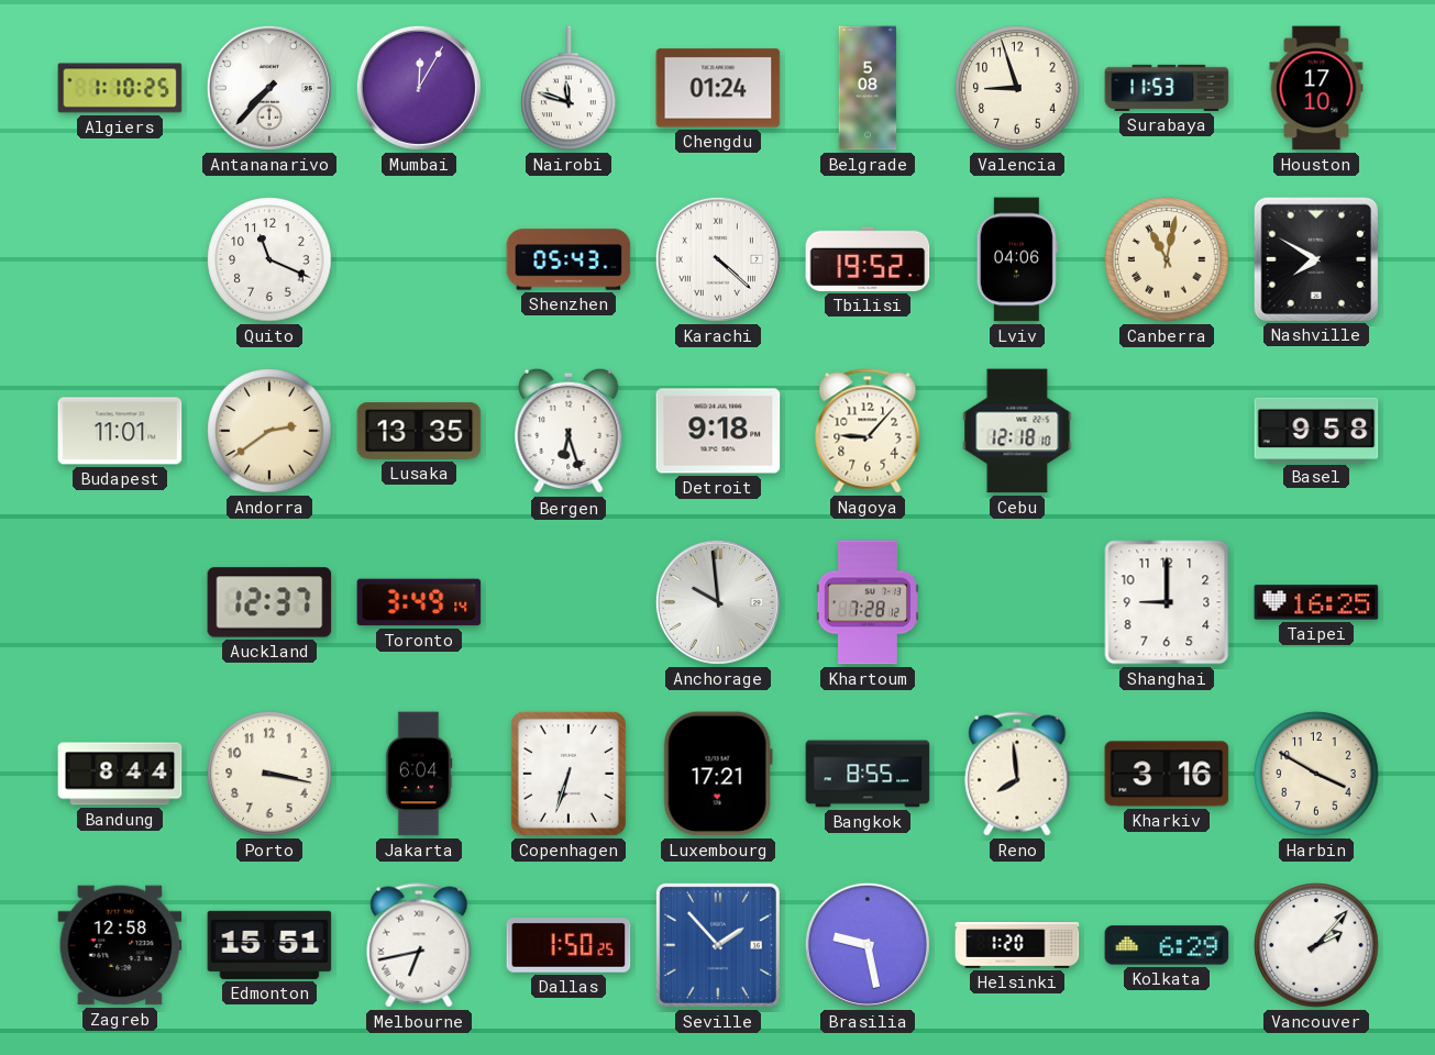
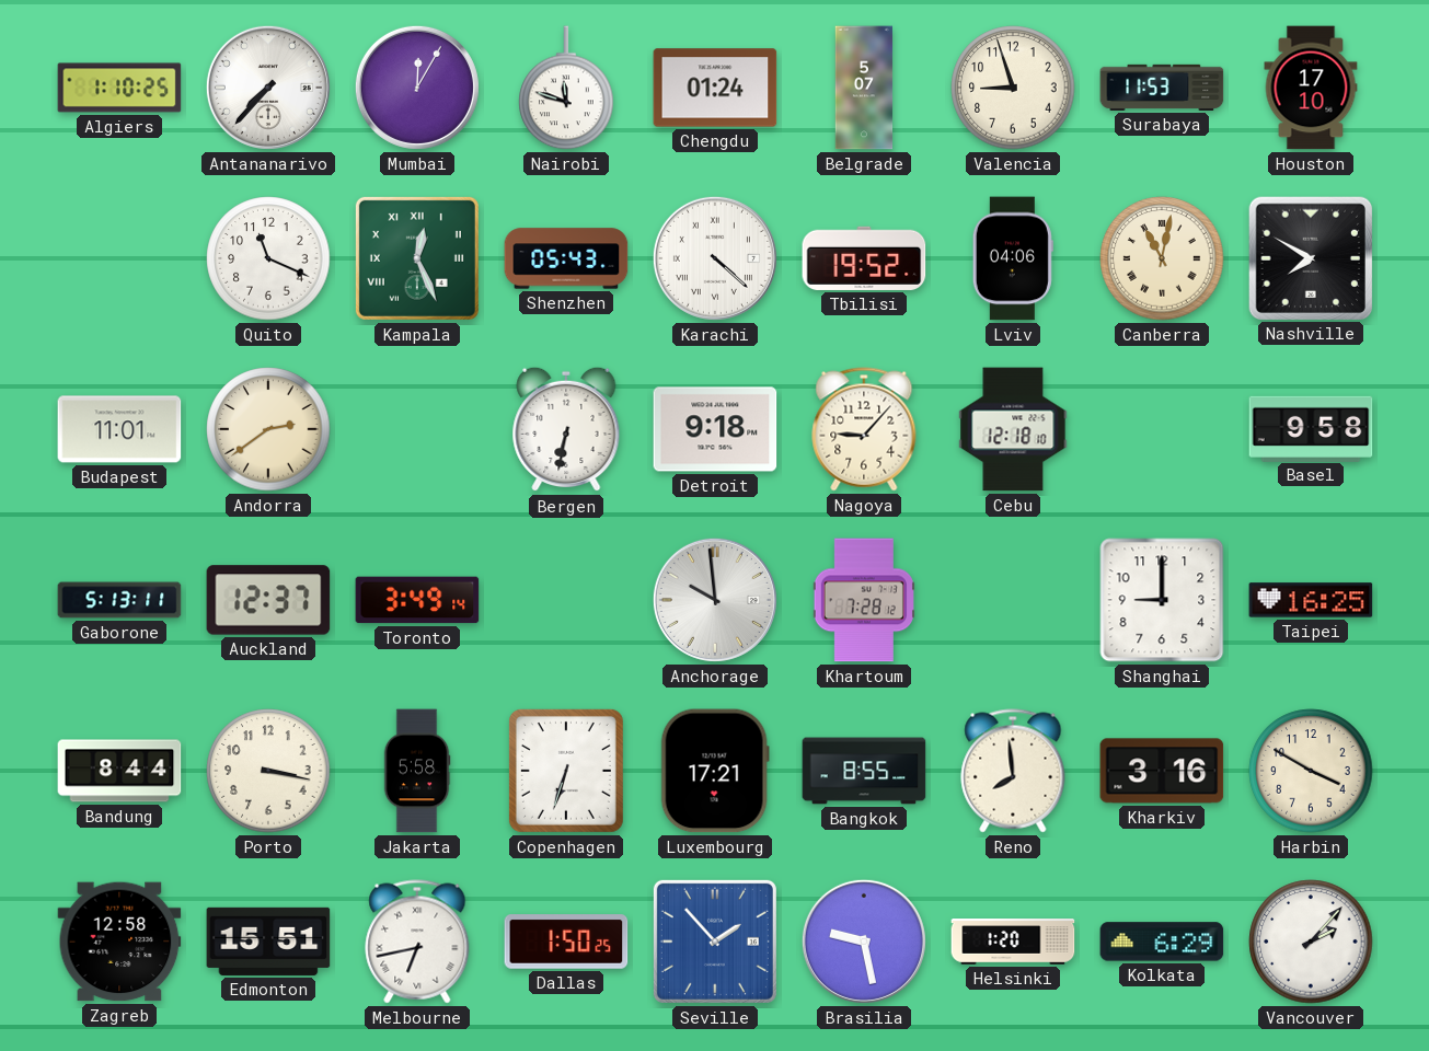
Belgrade: 5:08 -> 5:07
Kampala: none -> 12:26
Lusaka: 13:35 -> none
Bergen: 6:27 -> 6:32
Gaborone: none -> 5:13
Jakarta: 6:04 -> 5:58
